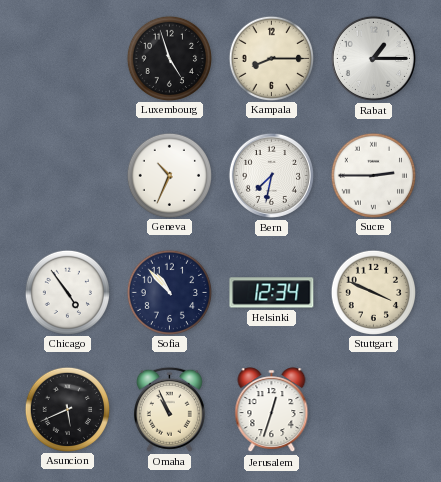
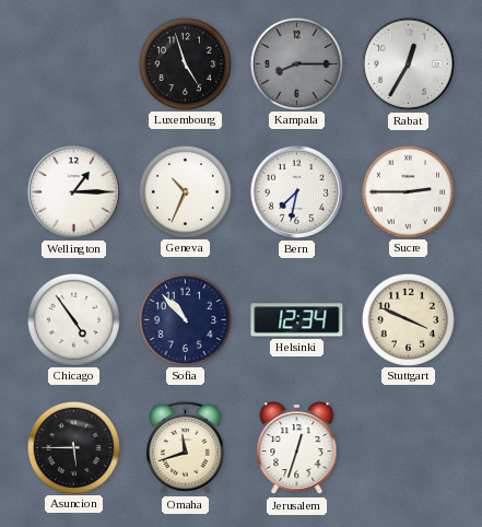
Kampala dial: cream -> grey
Rabat: 1:15 -> 12:35
Wellington: none -> 1:15
Asuncion: 5:41 -> 5:45
Omaha: 10:56 -> 11:42
